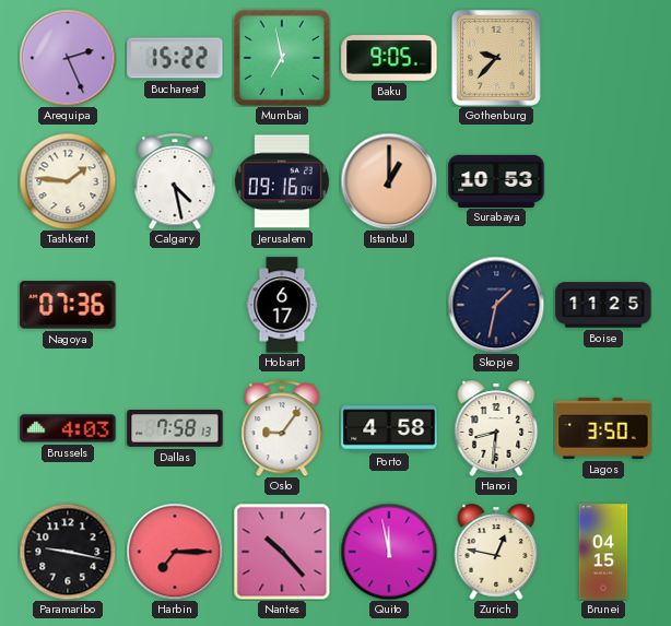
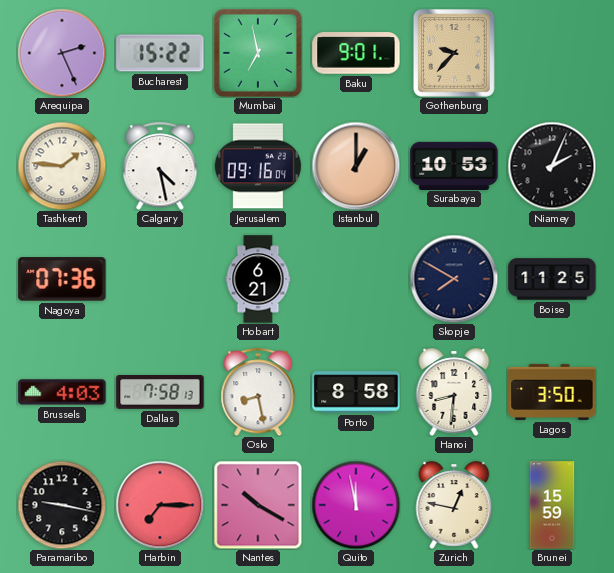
Baku: 9:05 -> 9:01
Niamey: none -> 2:04
Hobart: 6:17 -> 6:21
Skopje: 1:32 -> 7:50
Oslo: 9:06 -> 8:28
Porto: 4:58 -> 8:58
Nantes: 10:23 -> 10:20
Brunei: 04:15 -> 15:59
